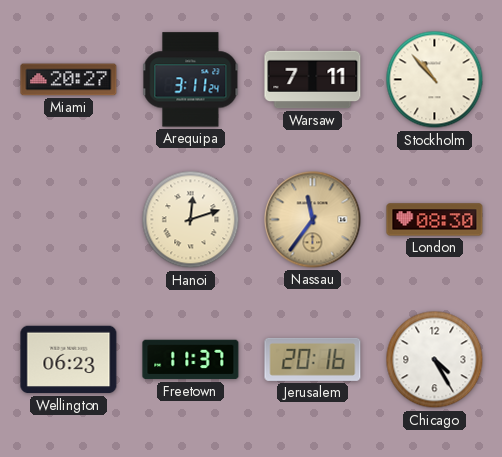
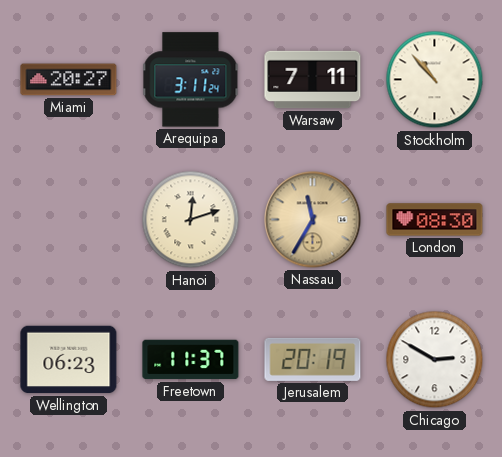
Nassau: 11:36 -> 11:35
Jerusalem: 20:16 -> 20:19
Chicago: 4:25 -> 2:50
